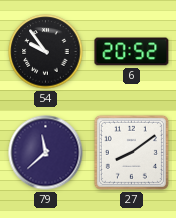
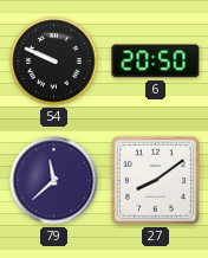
54: 9:54 -> 9:49
6: 20:52 -> 20:50
